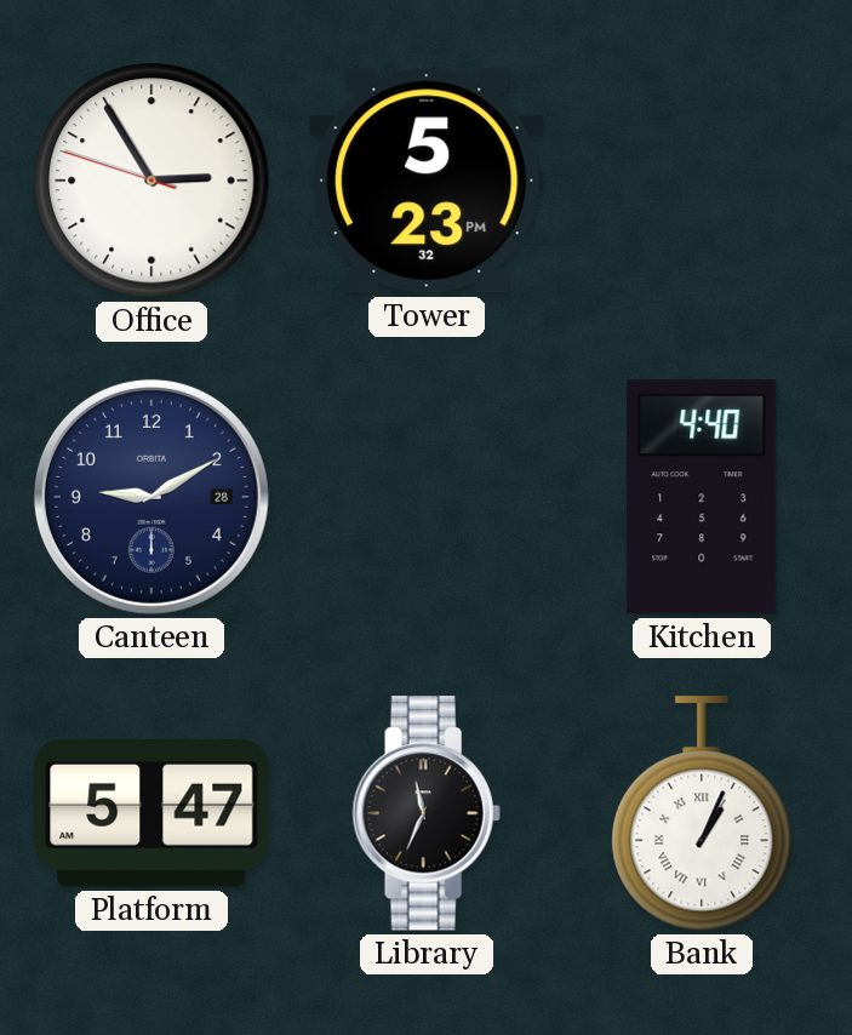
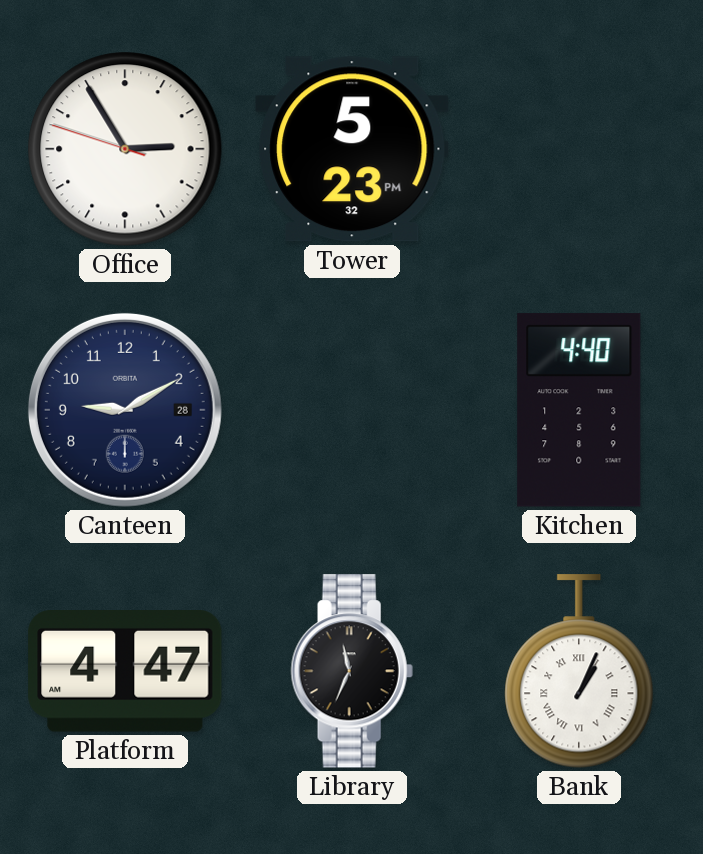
Platform: 5:47 -> 4:47
